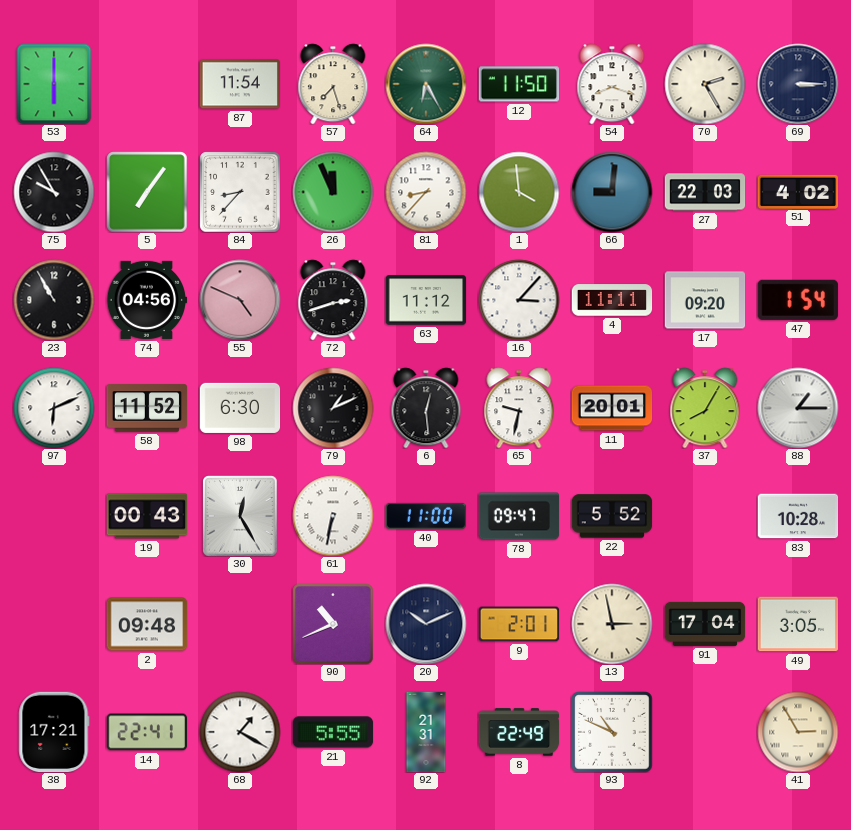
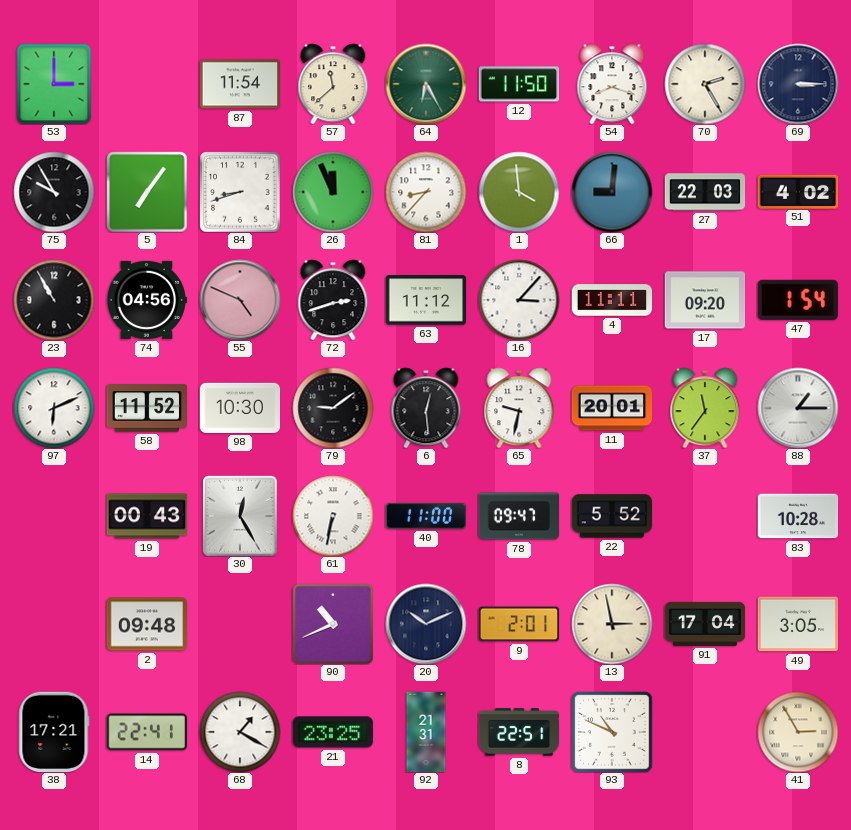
53: 6:00 -> 3:00
57: 7:27 -> 11:38
84: 8:37 -> 8:42
98: 6:30 -> 10:30
79: 1:11 -> 9:09
37: 8:05 -> 11:36
21: 5:55 -> 23:25
8: 22:49 -> 22:51
